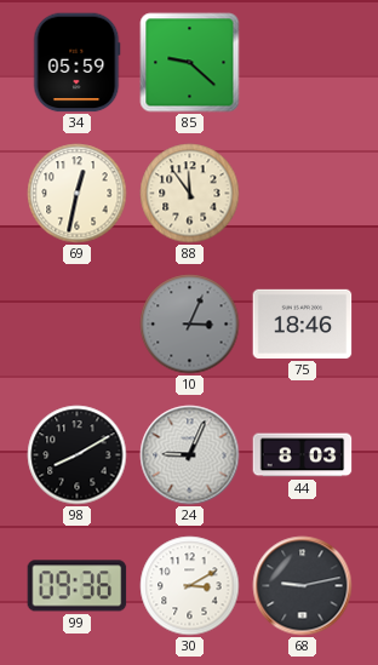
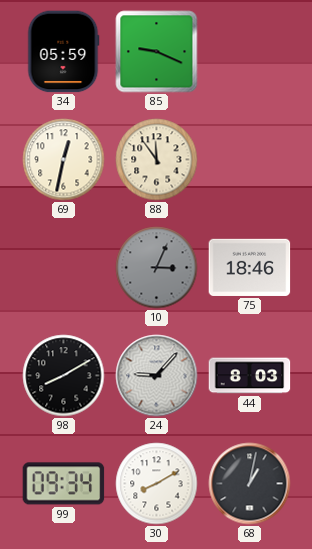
85: 9:22 -> 9:19
24: 9:04 -> 9:07
99: 09:36 -> 09:34
30: 3:10 -> 8:10
68: 9:13 -> 1:02
